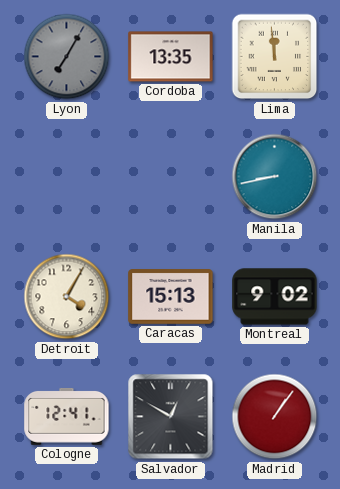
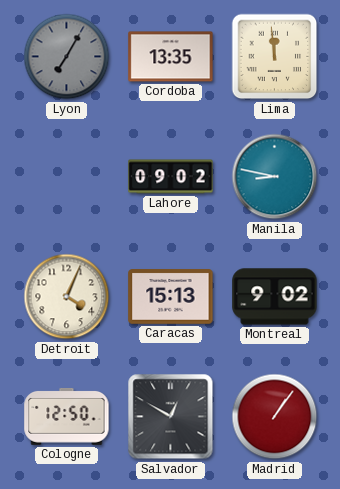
Lahore: none -> 09:02
Manila: 8:43 -> 8:47
Detroit: 4:05 -> 4:04
Cologne: 12:41 -> 12:50
